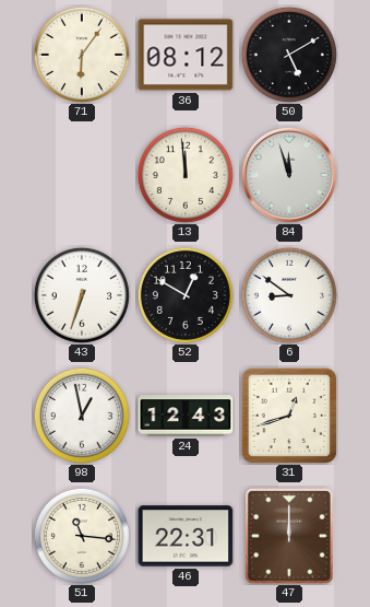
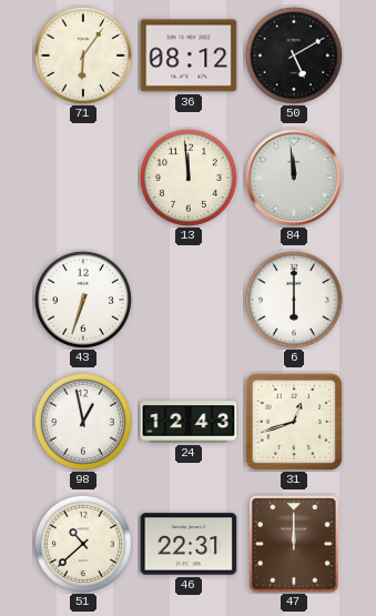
84: 11:57 -> 11:59
52: 12:50 -> none
6: 8:51 -> 6:00
51: 11:16 -> 10:38
